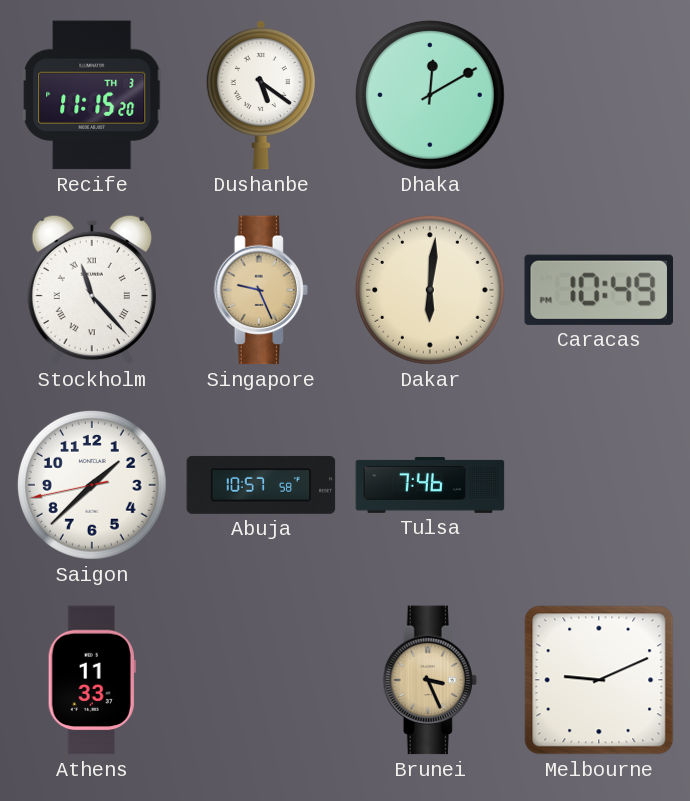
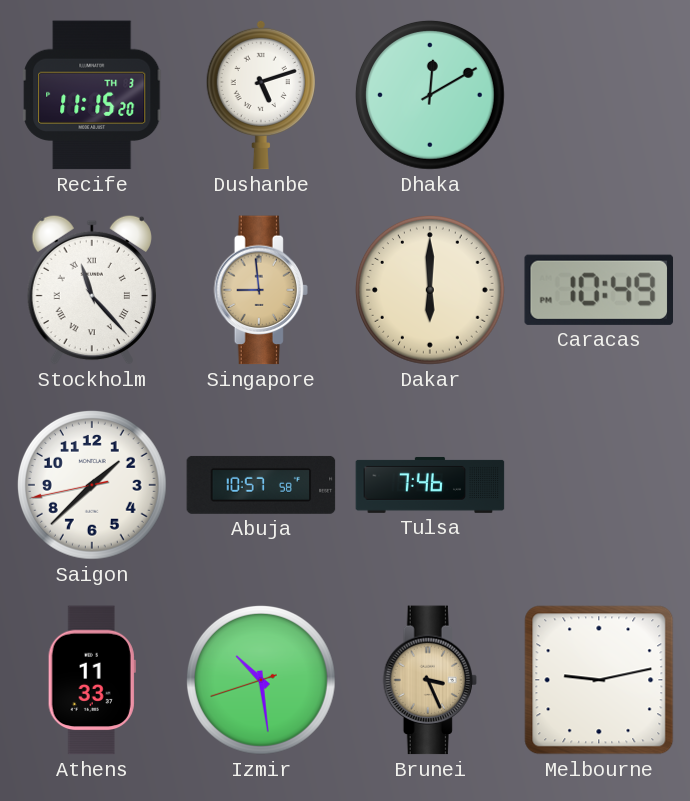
Dushanbe: 5:21 -> 5:12
Singapore: 9:26 -> 8:59
Dakar: 6:01 -> 6:00
Izmir: none -> 10:28
Melbourne: 9:11 -> 9:13
